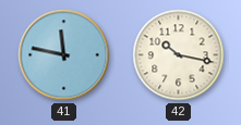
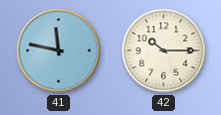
42: 10:17 -> 10:15
